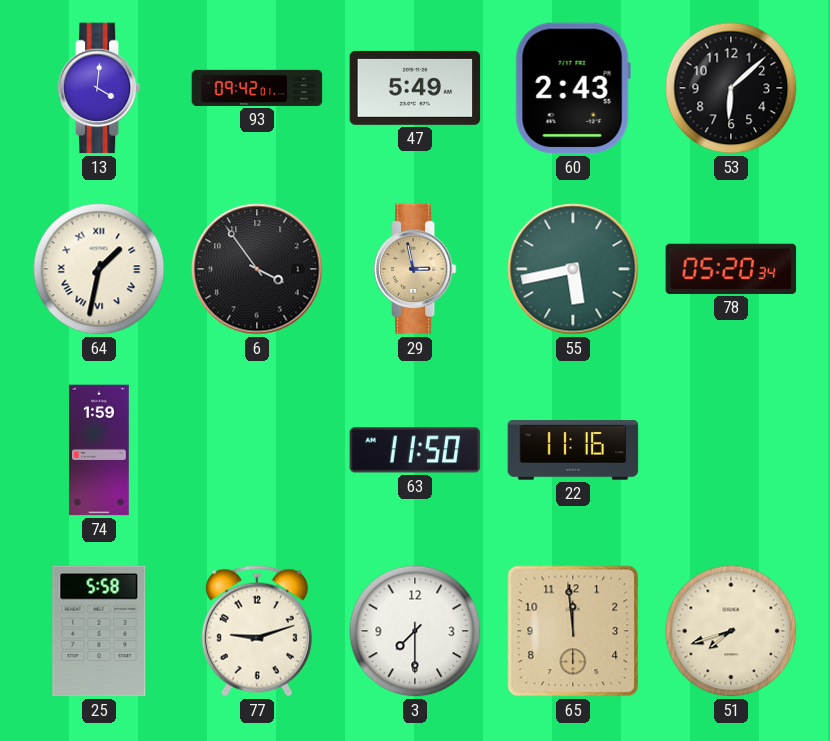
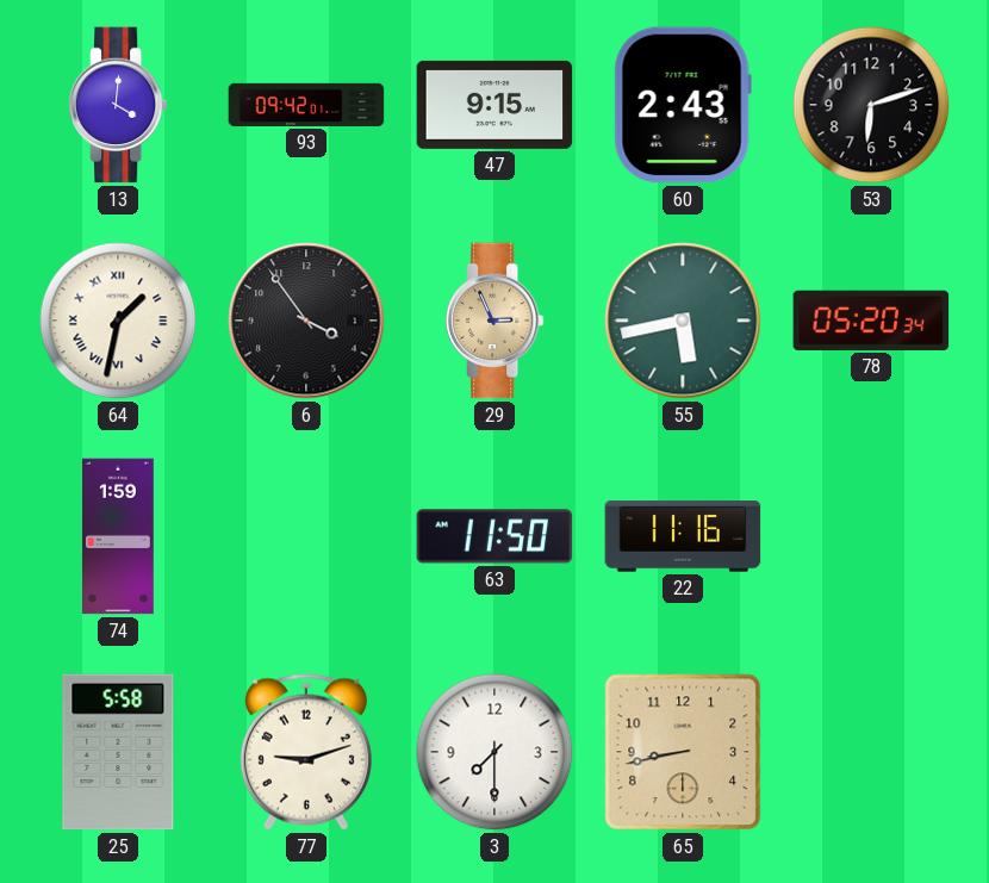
47: 5:49 -> 9:15
53: 6:08 -> 6:12
29: 2:58 -> 2:56
65: 11:59 -> 8:43
51: 7:42 -> none
